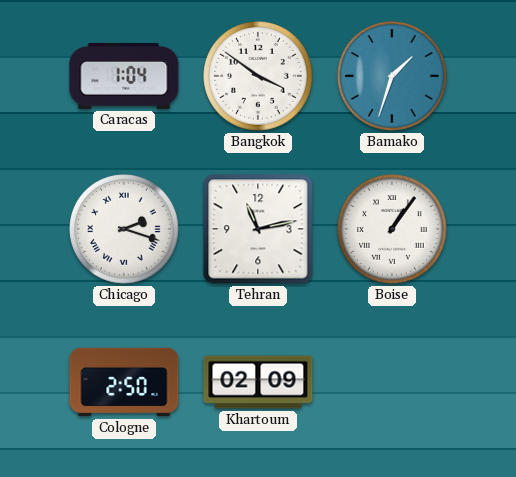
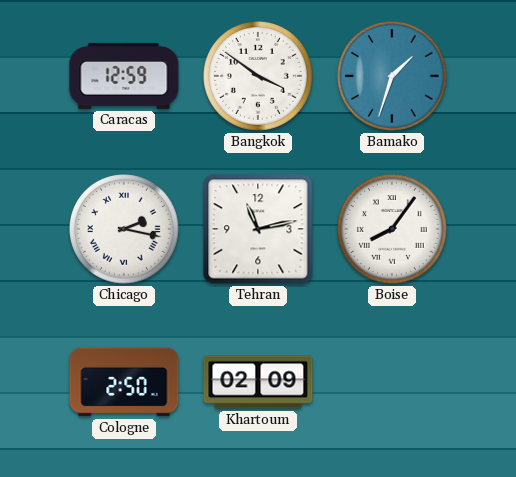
Caracas: 1:04 -> 12:59
Chicago: 2:18 -> 2:17
Boise: 1:06 -> 8:06
